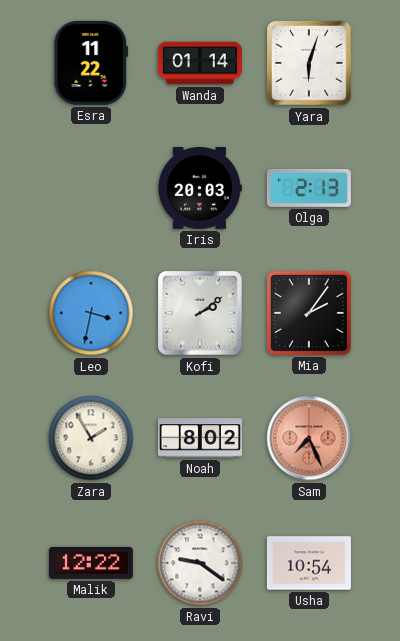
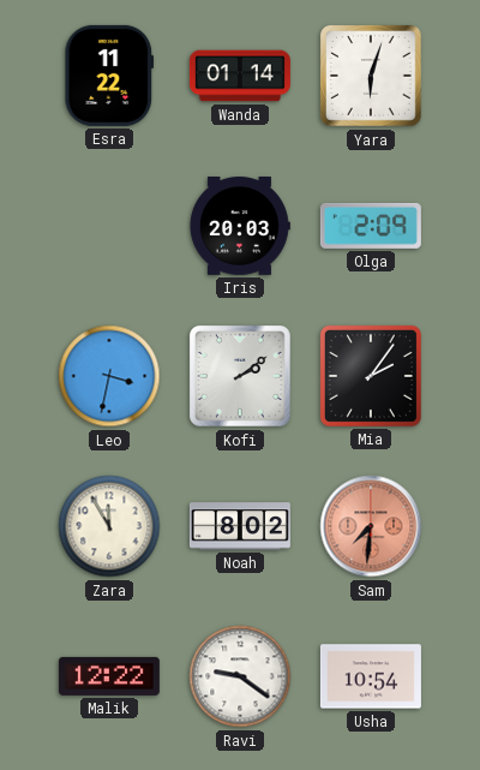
Olga: 2:13 -> 2:09
Zara: 1:55 -> 11:55
Sam: 7:26 -> 7:31
